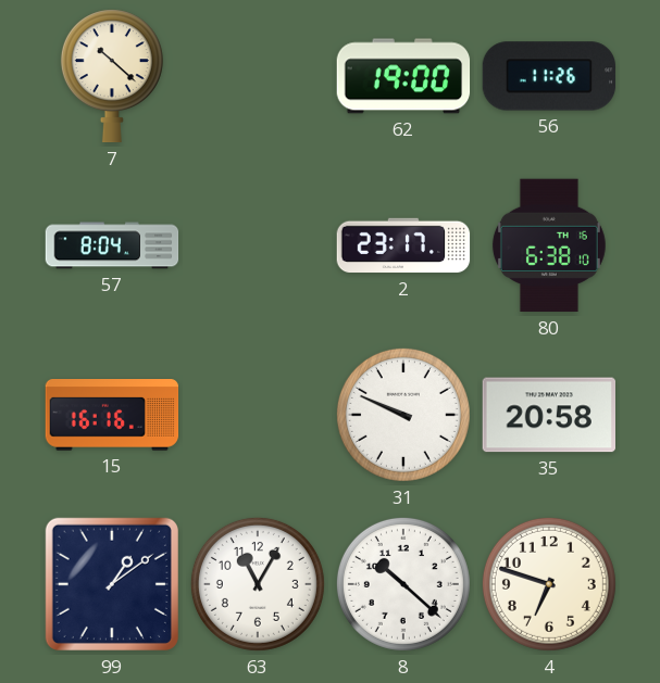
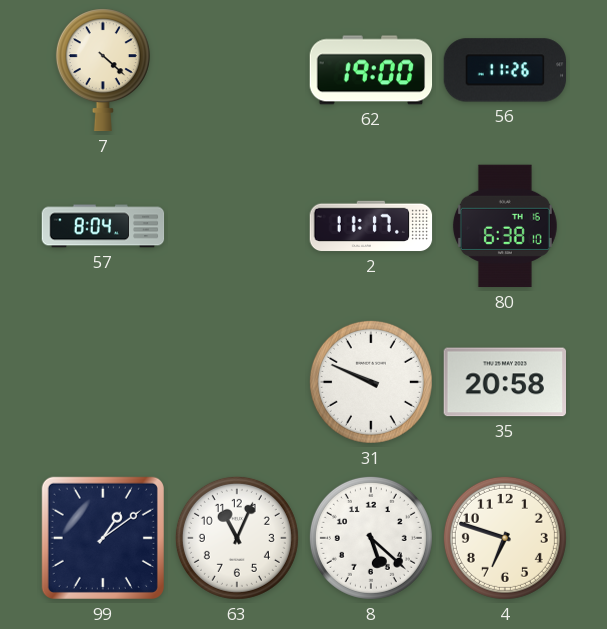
7: 10:22 -> 4:22
2: 23:17 -> 11:17
15: 16:16 -> none
63: 11:05 -> 11:04
8: 10:22 -> 5:22
